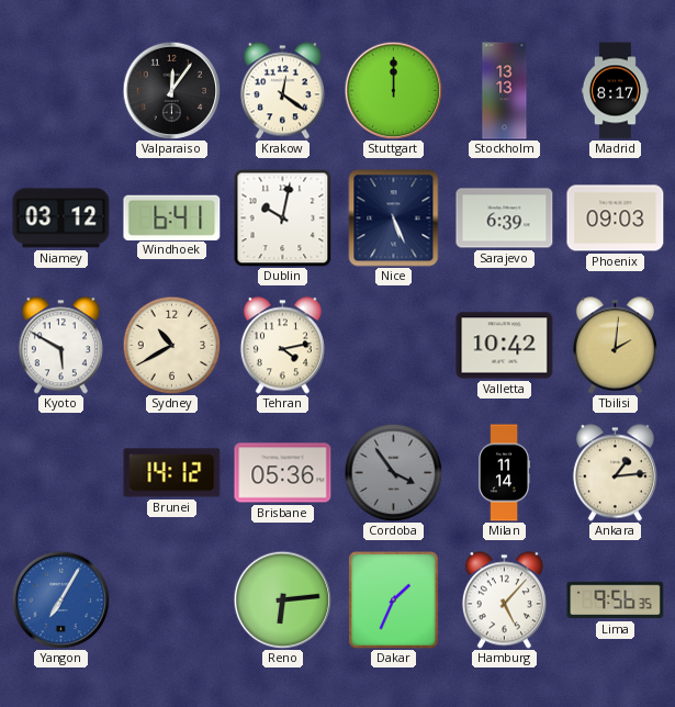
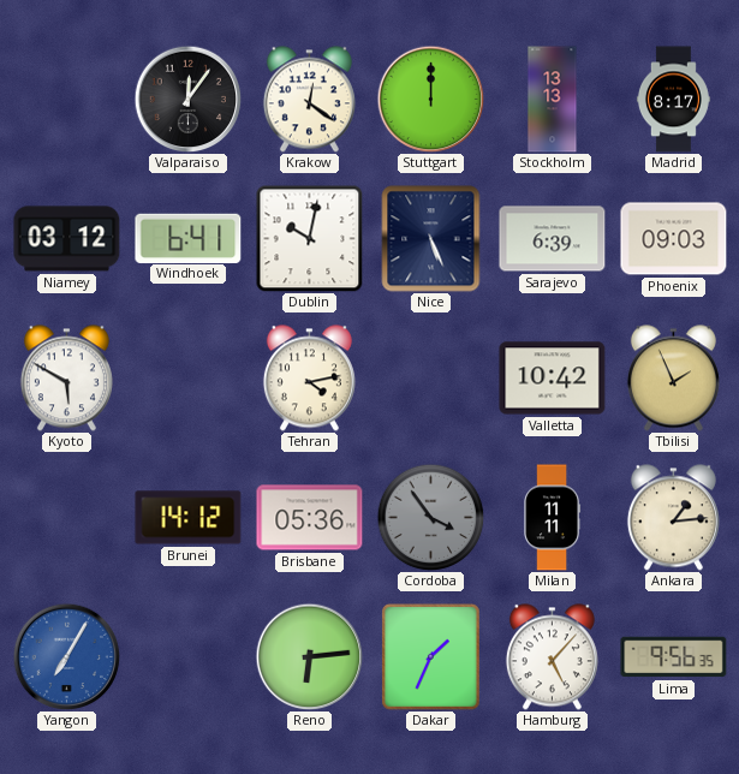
Sydney: 10:40 -> none
Tbilisi: 2:01 -> 1:56
Milan: 11:14 -> 11:11
